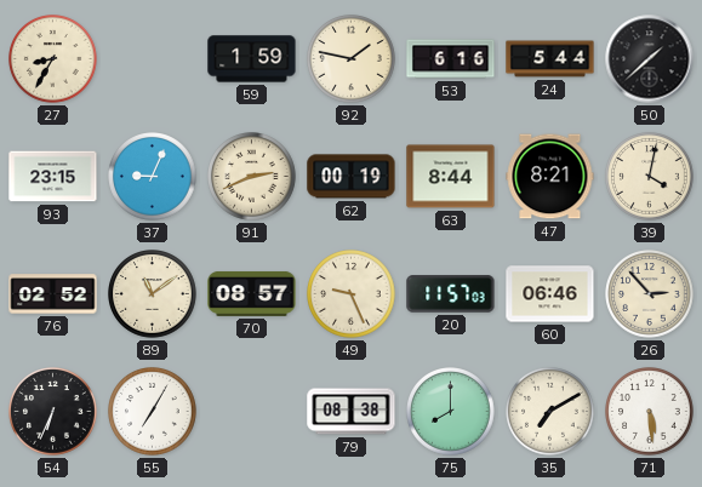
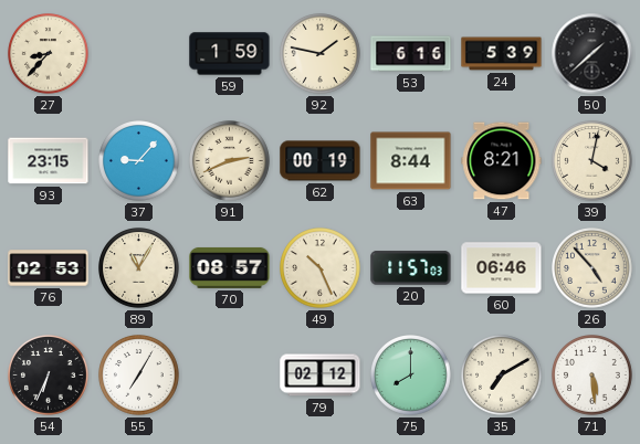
27: 8:35 -> 8:37
24: 5:44 -> 5:39
37: 9:04 -> 9:07
76: 02:52 -> 02:53
89: 11:09 -> 11:05
49: 9:26 -> 10:26
26: 2:53 -> 4:53
79: 08:38 -> 02:12
